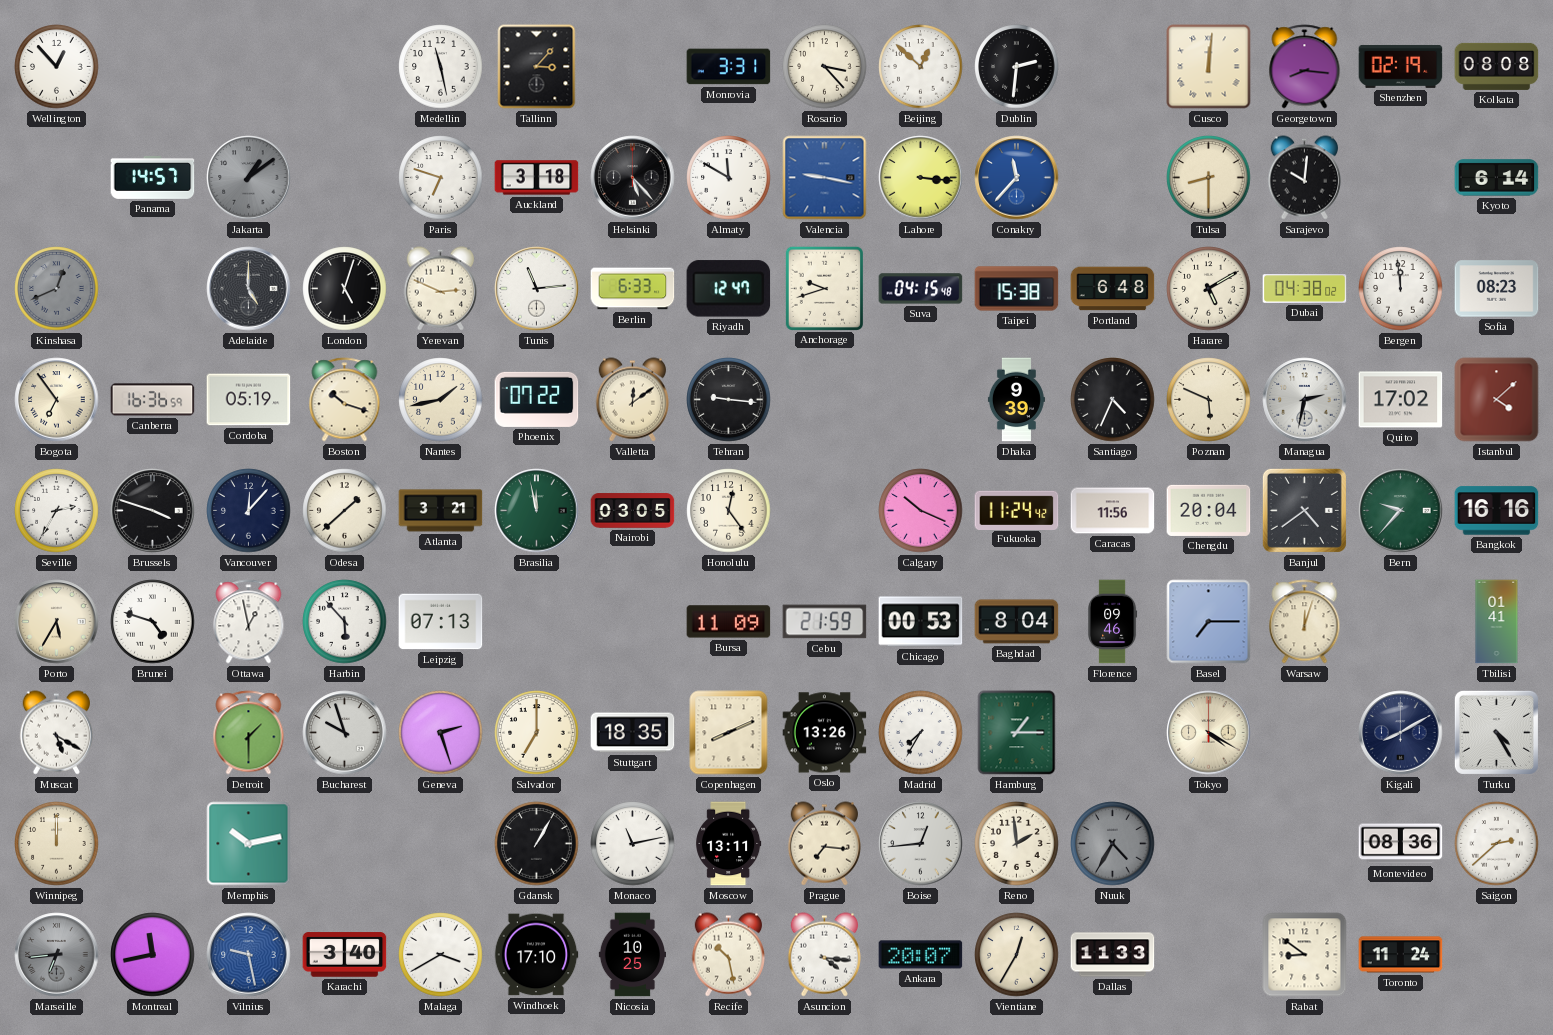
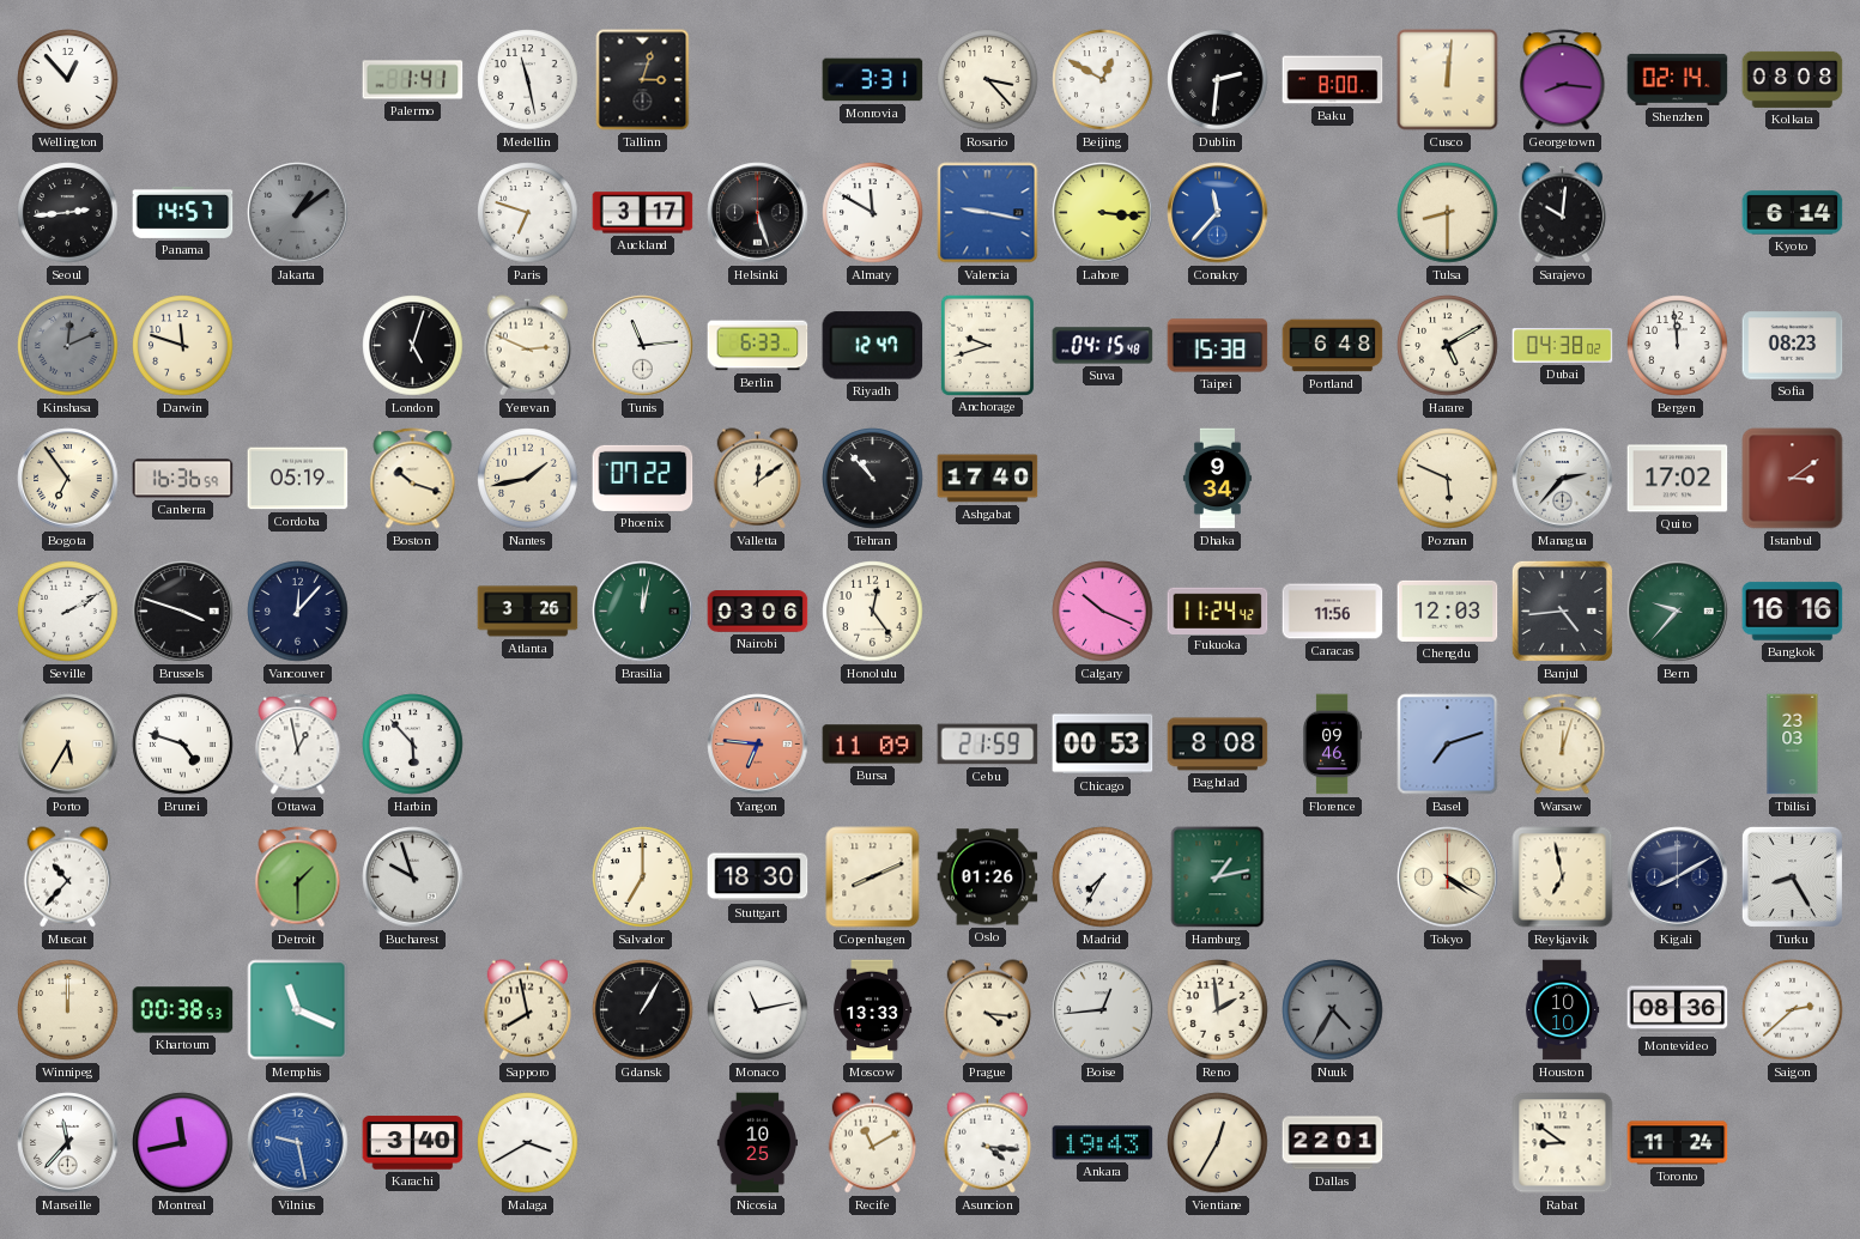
Palermo: none -> 1:41
Tallinn: 3:07 -> 3:03
Beijing: 12:52 -> 12:50
Baku: none -> 8:00
Shenzhen: 02:19 -> 02:14
Seoul: none -> 2:44
Auckland: 3:18 -> 3:17
Helsinki: 5:23 -> 5:27
Kinshasa: 12:41 -> 12:11
Darwin: none -> 11:48
Adelaide: 5:00 -> none
Tehran: 9:16 -> 10:53
Ashgabat: none -> 17:40
Dhaka: 9:39 -> 9:34
Santiago: 4:34 -> none
Managua: 2:32 -> 2:37
Istanbul: 4:08 -> 3:09
Seville: 2:35 -> 2:10
Odesa: 1:38 -> none
Atlanta: 3:21 -> 3:26
Brasilia: 11:58 -> 12:02
Nairobi: 03:05 -> 03:06
Chengdu: 20:04 -> 12:03
Banjul: 4:39 -> 4:44
Leipzig: 07:13 -> none
Yangon: none -> 6:46
Baghdad: 8:04 -> 8:08
Basel: 7:15 -> 7:12
Tbilisi: 01:41 -> 23:03
Muscat: 5:20 -> 10:37
Geneva: 2:27 -> none
Stuttgart: 18:35 -> 18:30
Oslo: 13:26 -> 01:26
Hamburg: 1:15 -> 1:13
Reykjavik: none -> 6:58
Turku: 4:25 -> 8:25
Khartoum: none -> 00:38
Memphis: 10:13 -> 11:19
Sapporo: none -> 7:58
Moscow: 13:11 -> 13:33
Prague: 7:16 -> 4:16
Houston: none -> 10:10
Marseille: 6:44 -> 11:37
Marseille dial: grey -> white
Windhoek: 17:10 -> none
Recife: 10:28 -> 11:10
Ankara: 20:07 -> 19:43
Dallas: 11:33 -> 22:01
